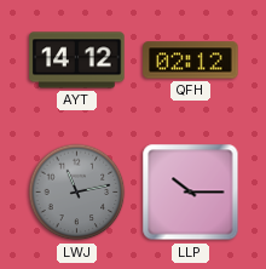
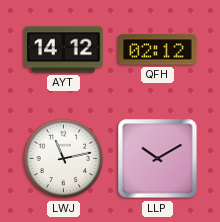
LWJ dial: grey -> white
LLP: 10:15 -> 10:10
